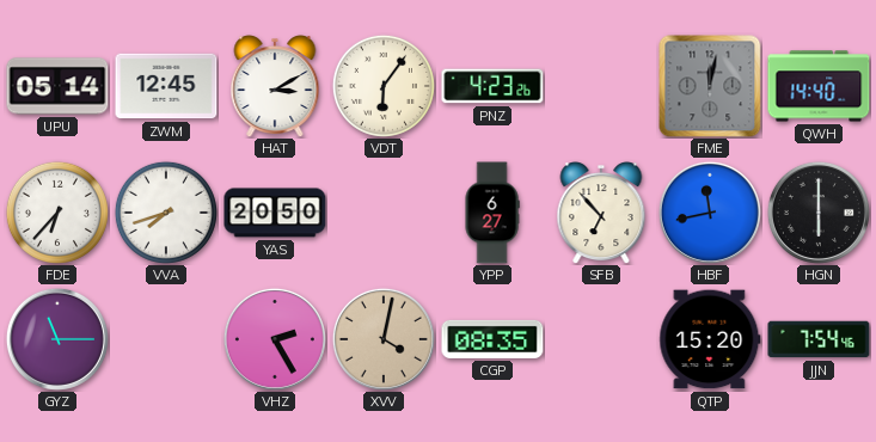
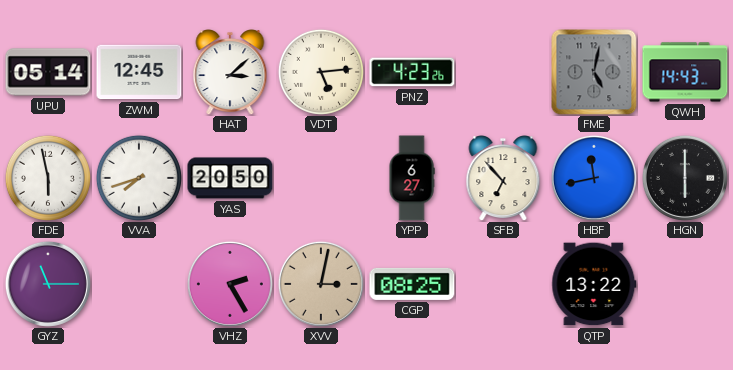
HAT: 3:10 -> 3:08
VDT: 6:06 -> 5:14
FME: 12:02 -> 5:02
QWH: 14:40 -> 14:43
FDE: 6:37 -> 5:58
XVV: 4:02 -> 3:02
CGP: 08:35 -> 08:25
QTP: 15:20 -> 13:22
JJN: 7:54 -> none
